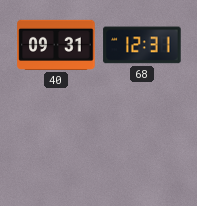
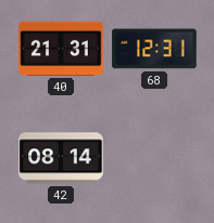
40: 09:31 -> 21:31
42: none -> 08:14
